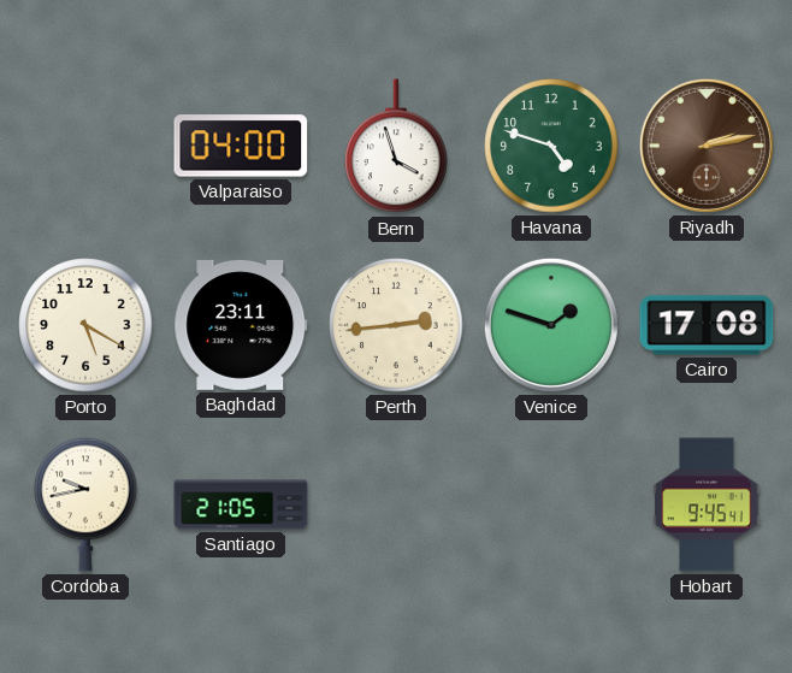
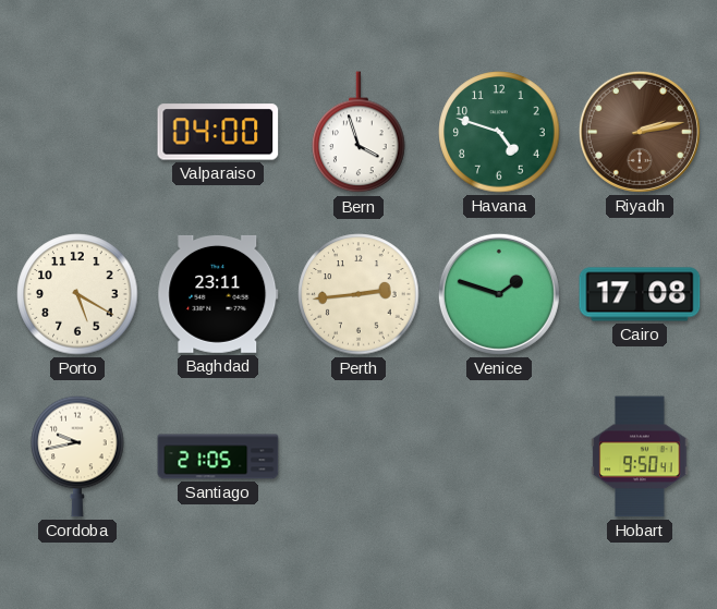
Hobart: 9:45 -> 9:50
